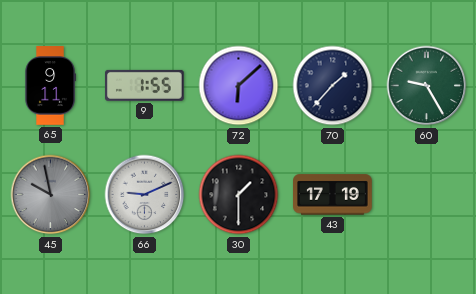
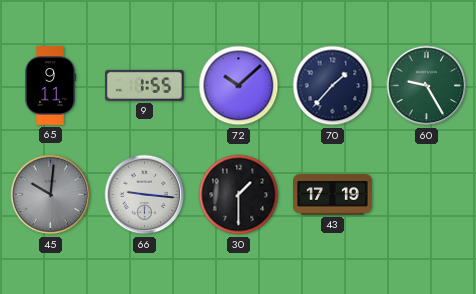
72: 6:08 -> 10:08
45: 9:58 -> 10:01
66: 9:11 -> 9:16
